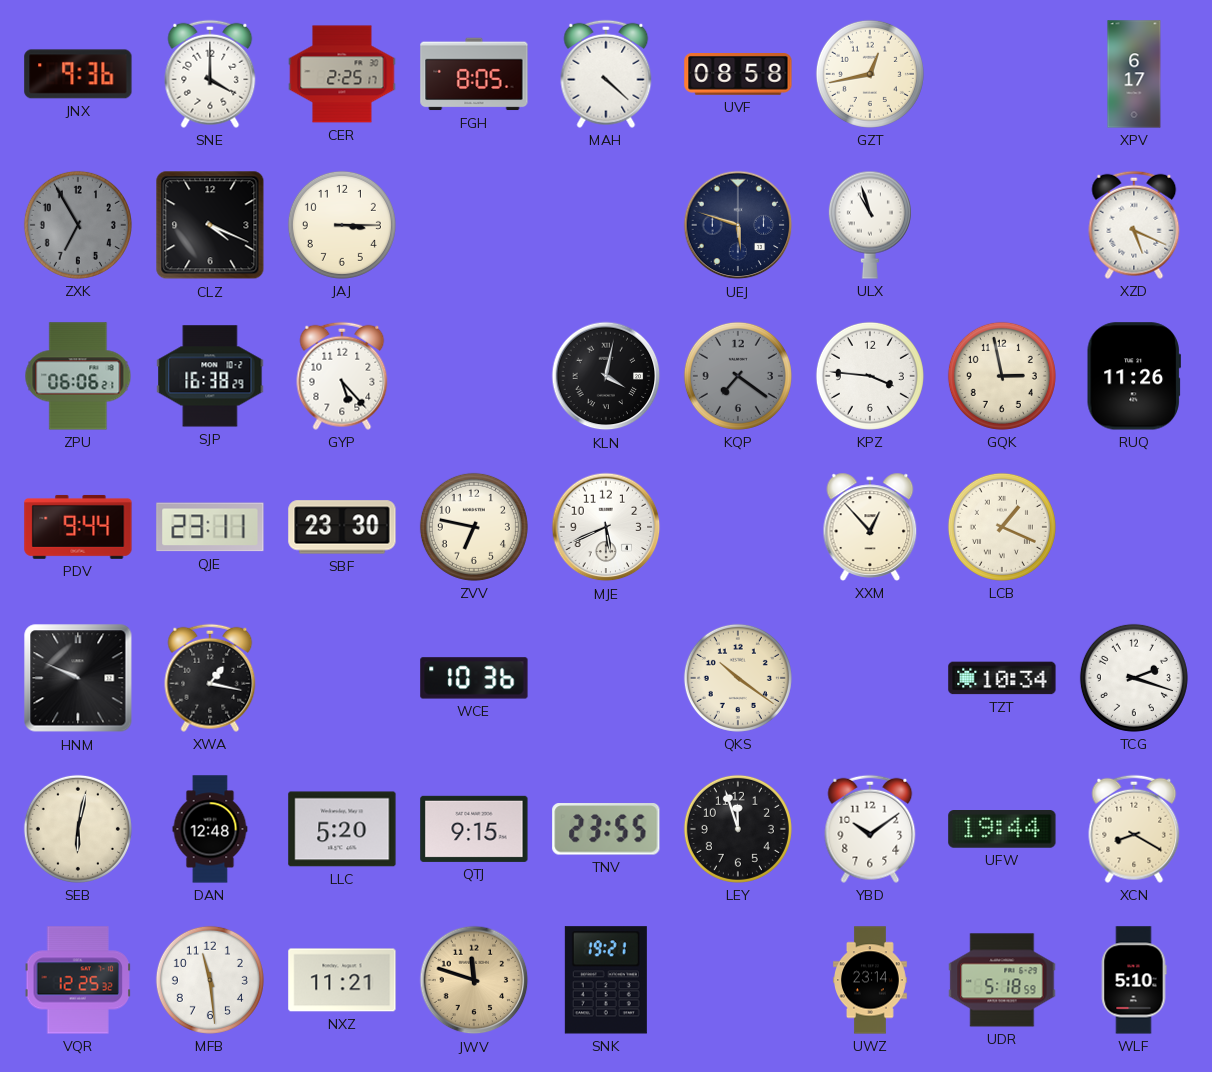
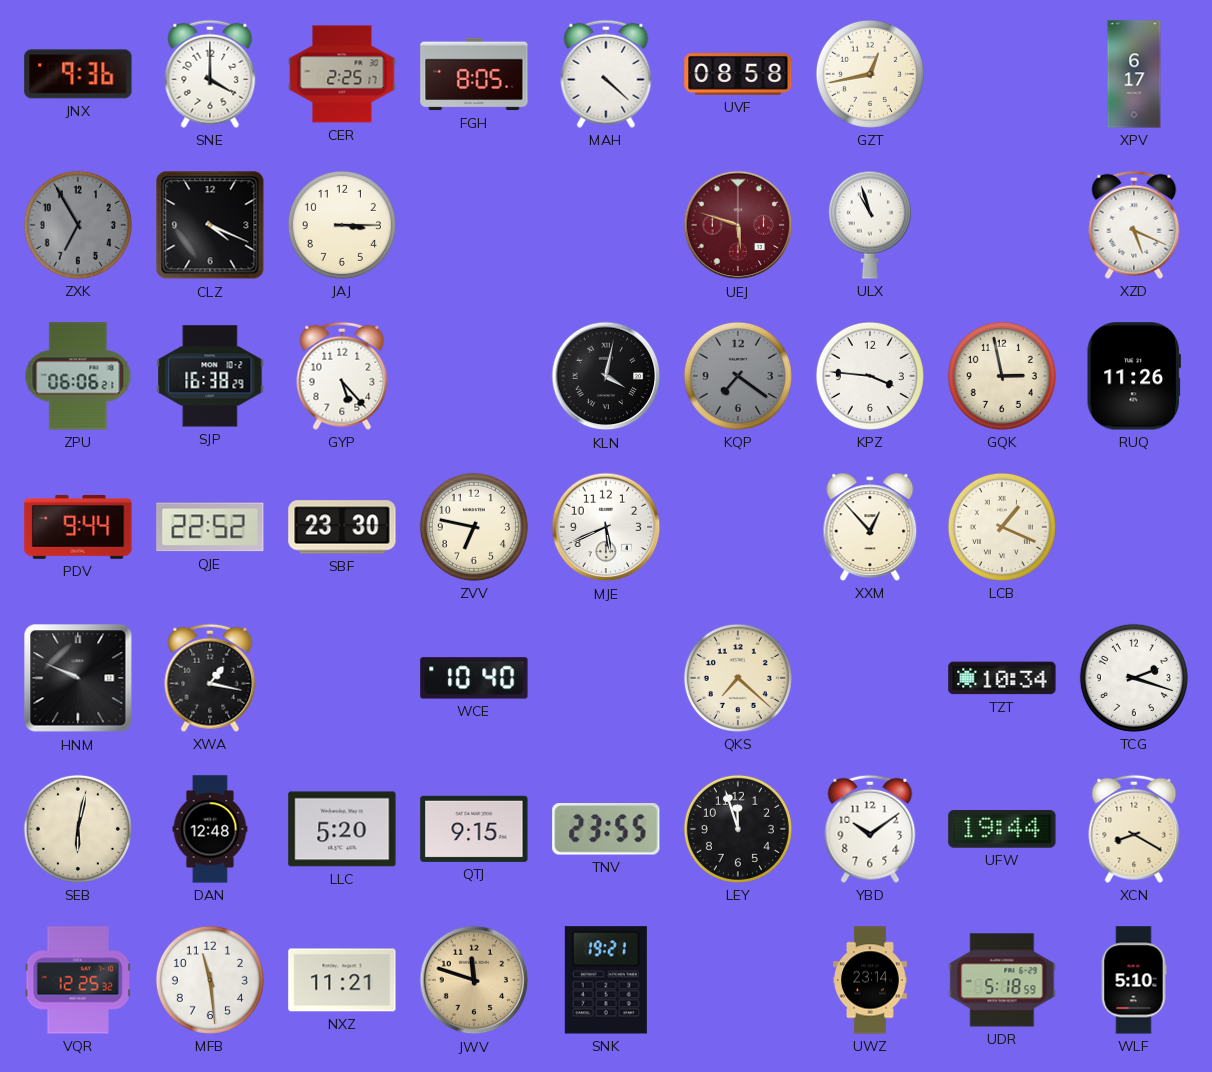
UEJ dial: navy -> burgundy
QJE: 23:11 -> 22:52
WCE: 10:36 -> 10:40
QKS: 10:21 -> 7:22
